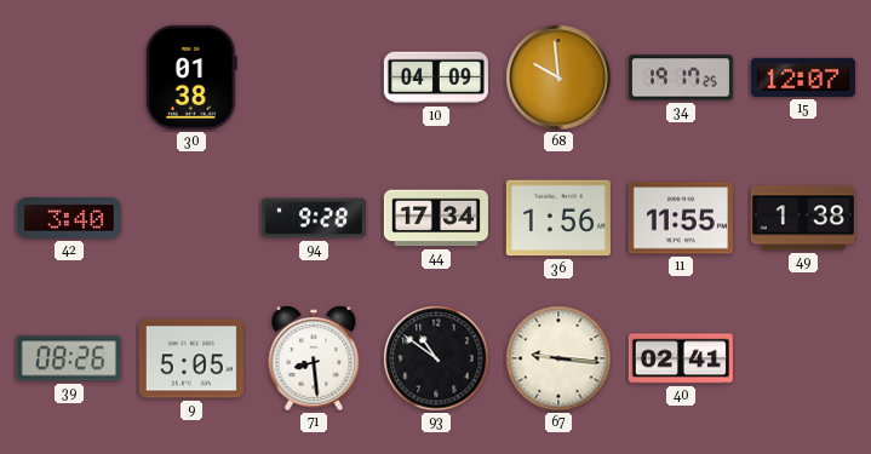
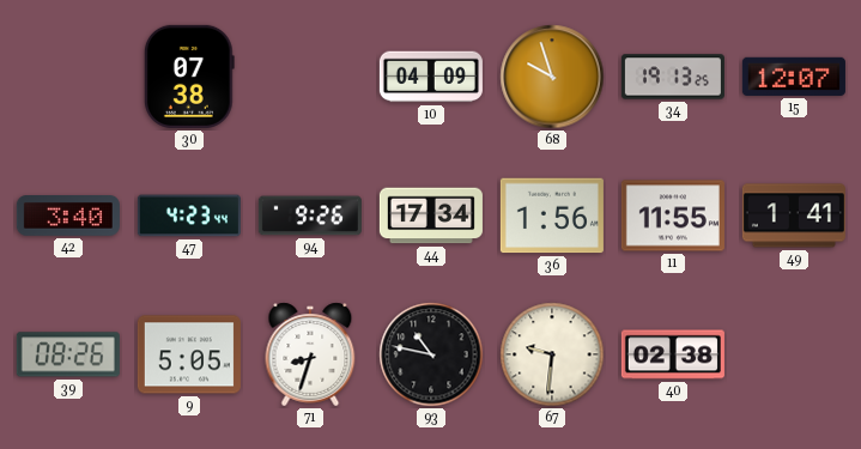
30: 01:38 -> 07:38
68: 9:59 -> 9:57
34: 19:17 -> 19:13
47: none -> 4:23
94: 9:28 -> 9:26
49: 1:38 -> 1:41
71: 8:29 -> 8:33
93: 10:51 -> 10:47
67: 9:16 -> 9:31
40: 02:41 -> 02:38
